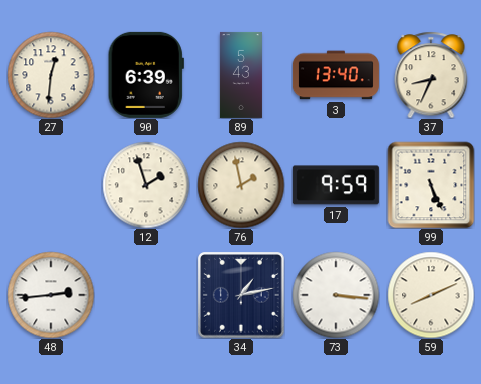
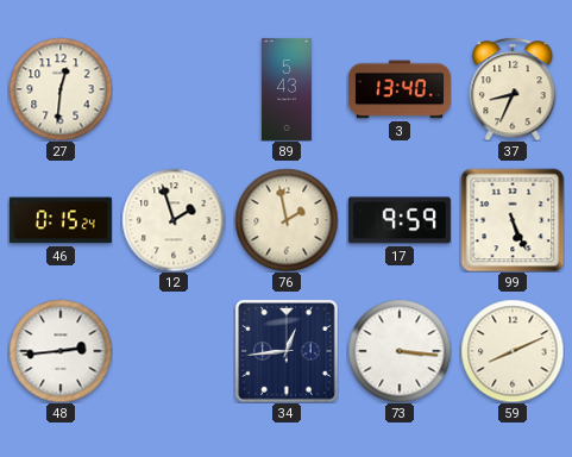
90: 6:39 -> none
46: none -> 0:15
34: 1:13 -> 12:44
